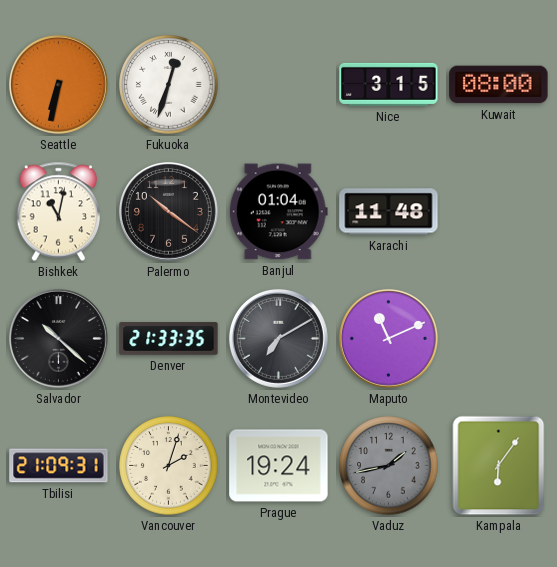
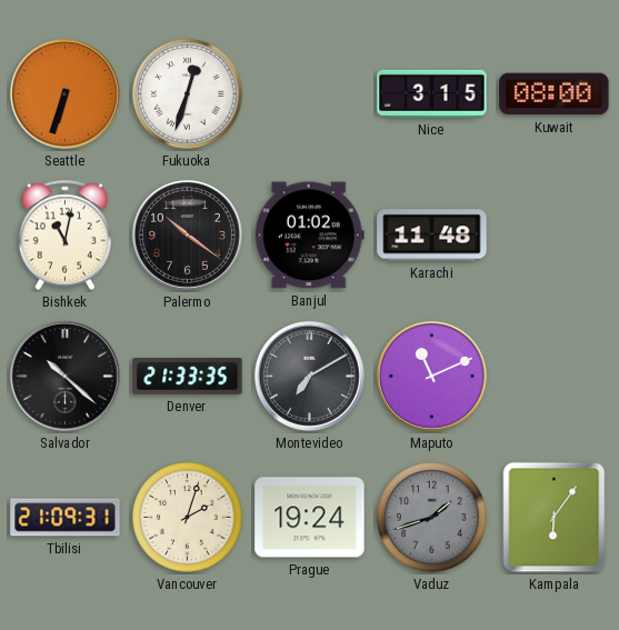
Seattle: 6:32 -> 6:33
Banjul: 01:04 -> 01:02
Vaduz: 1:43 -> 1:42
